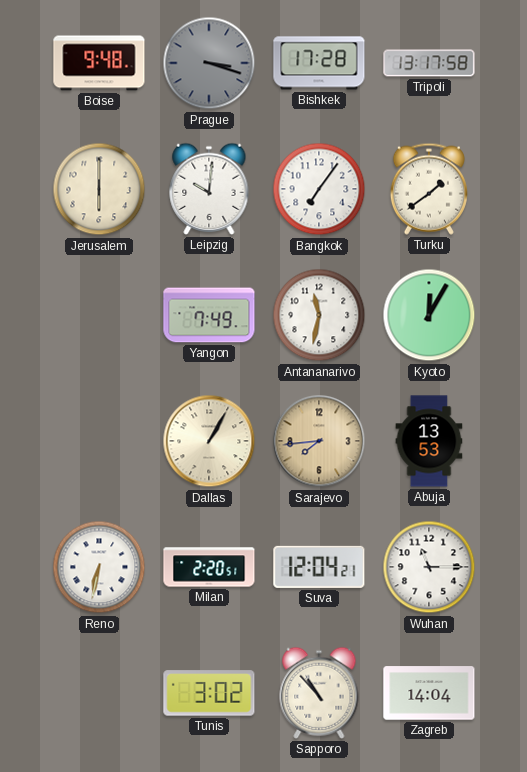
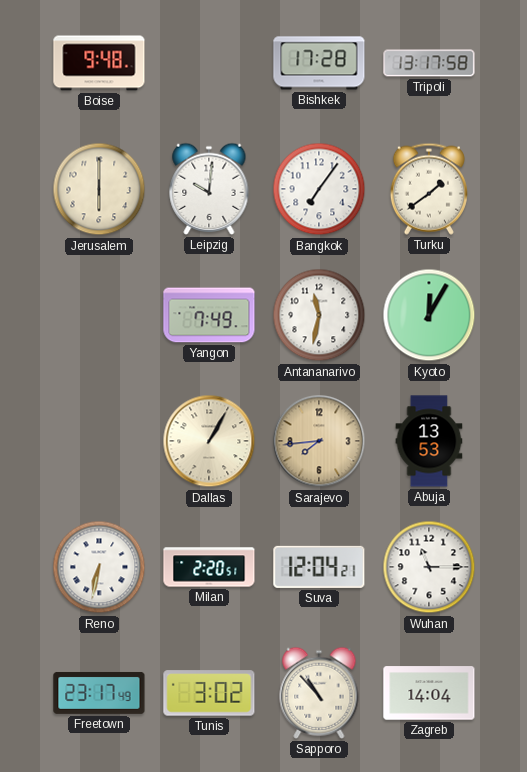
Prague: 3:18 -> none
Freetown: none -> 23:17
